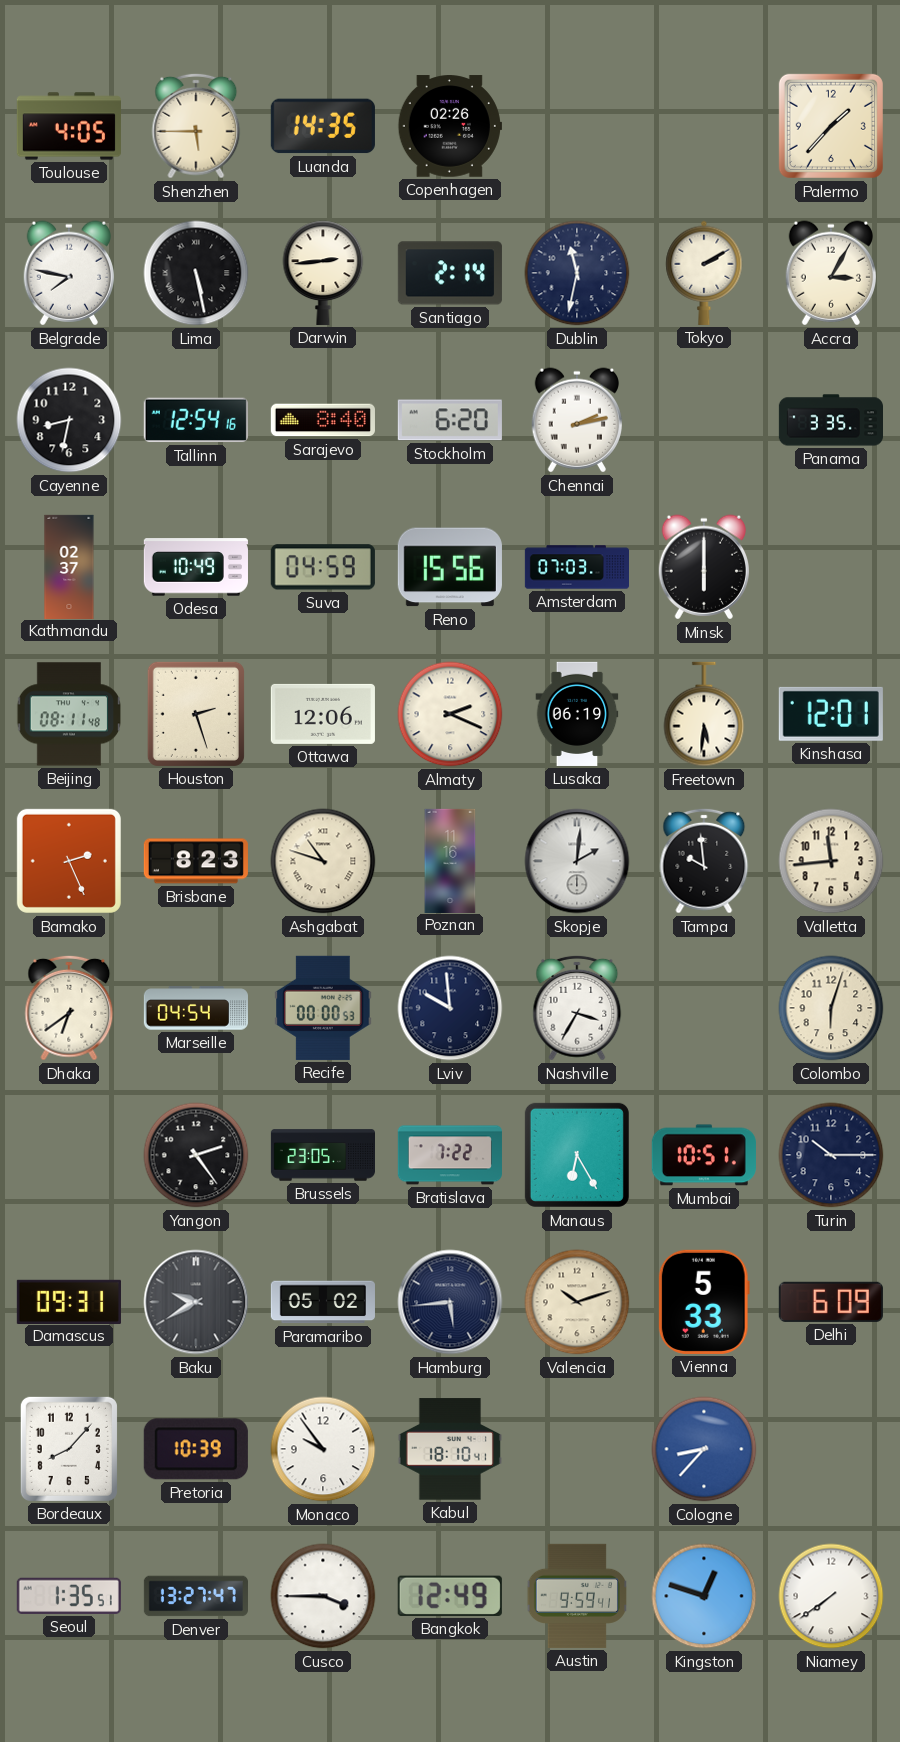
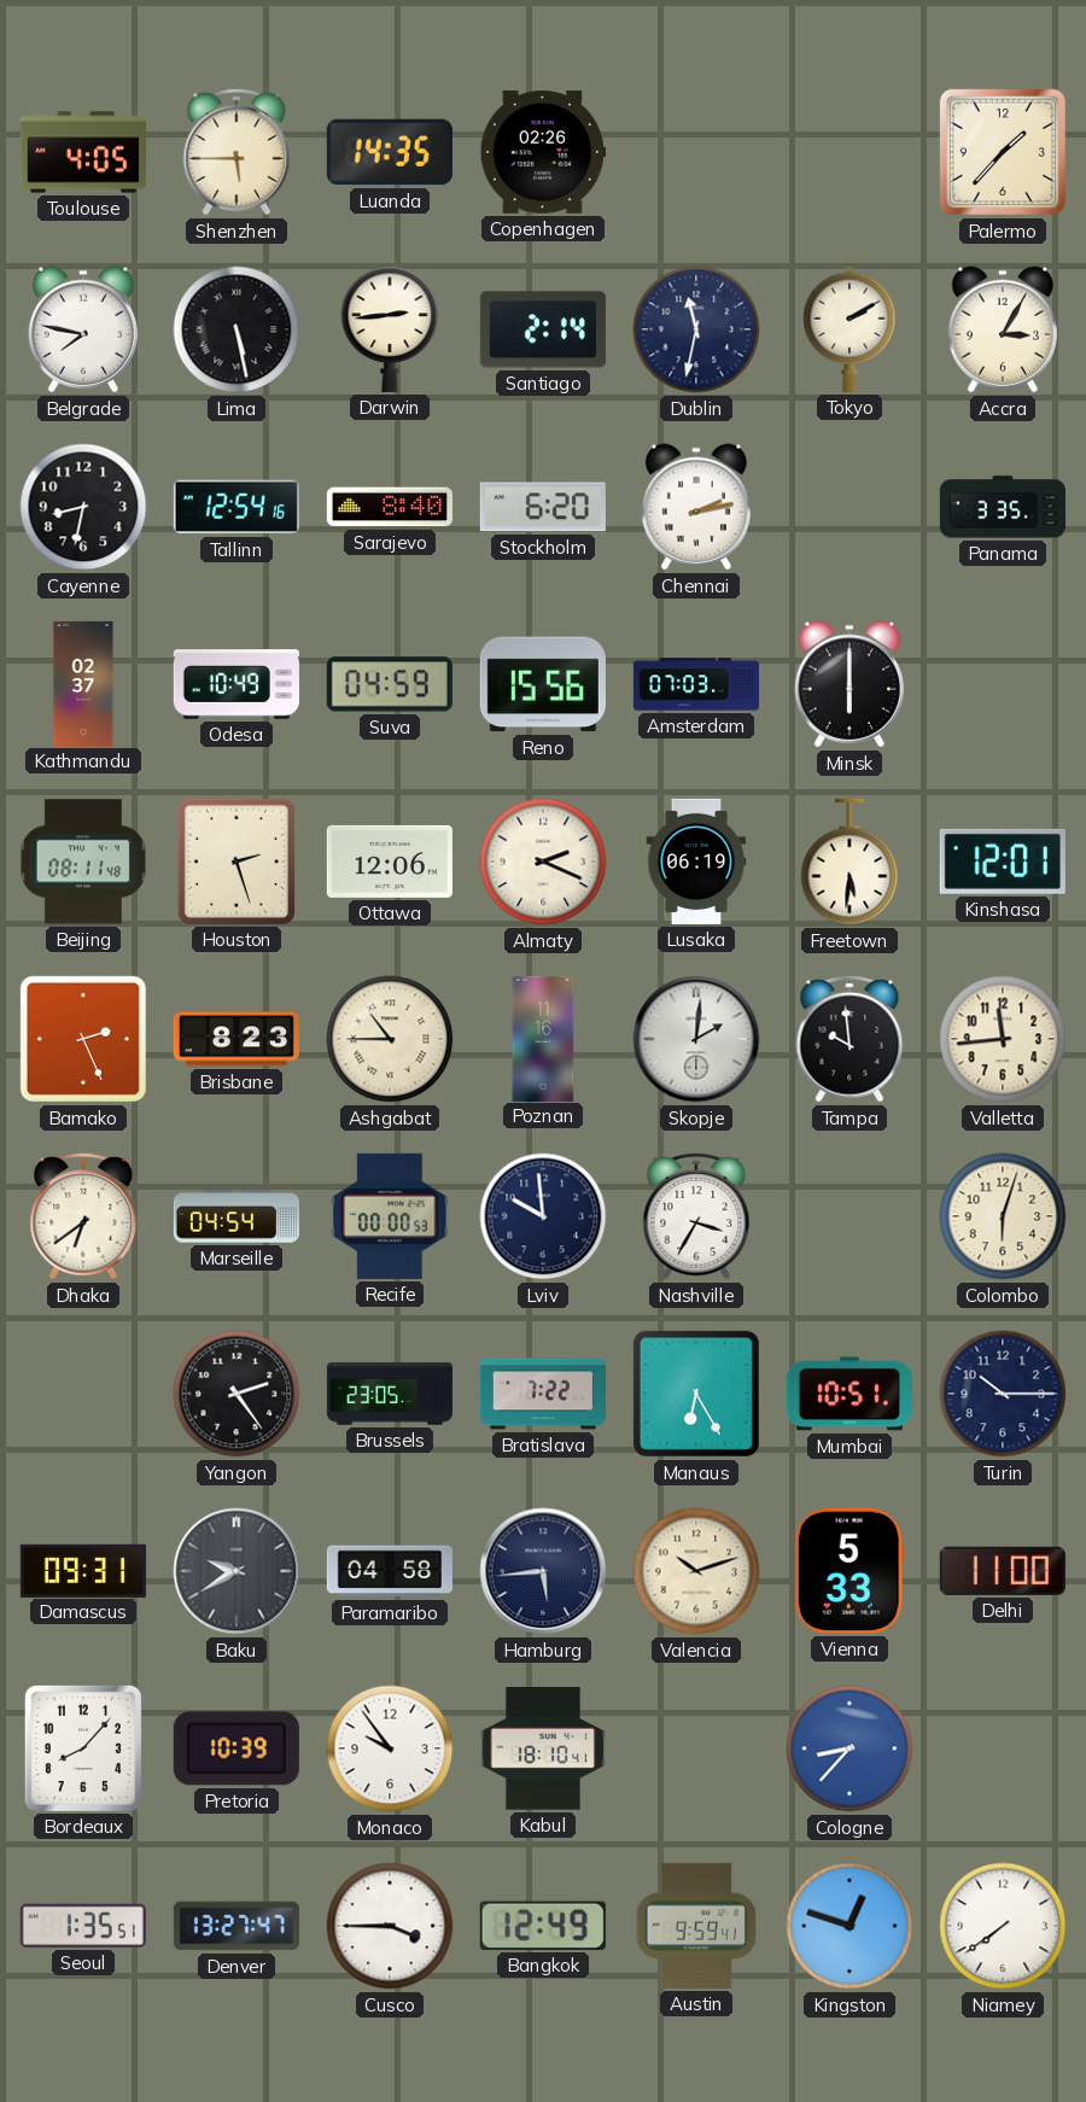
Ashgabat: 10:48 -> 10:45
Paramaribo: 05:02 -> 04:58
Delhi: 6:09 -> 11:00
